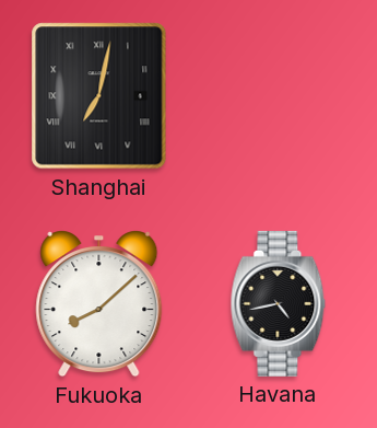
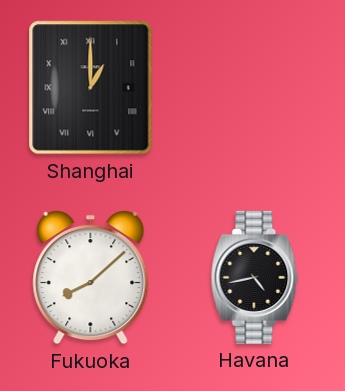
Shanghai: 7:02 -> 1:00
